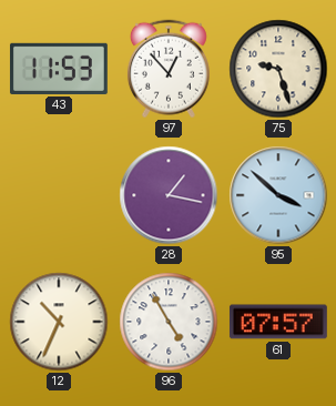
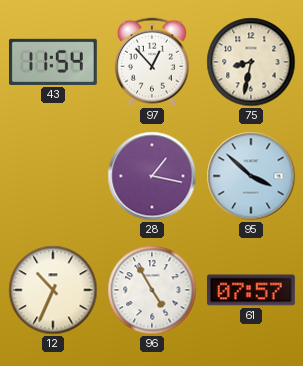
43: 11:53 -> 11:54
75: 9:27 -> 8:32
